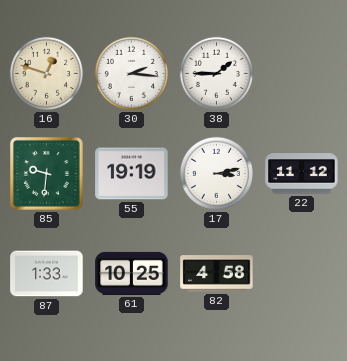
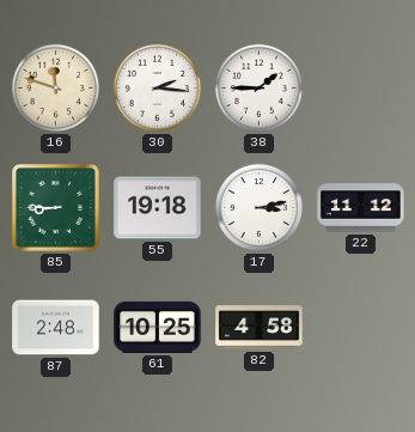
16: 12:48 -> 11:48
85: 9:31 -> 8:45
55: 19:19 -> 19:18
87: 1:33 -> 2:48
